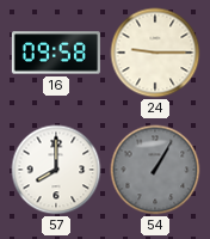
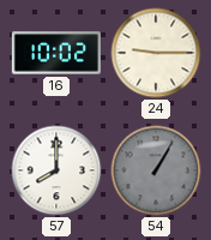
16: 09:58 -> 10:02
